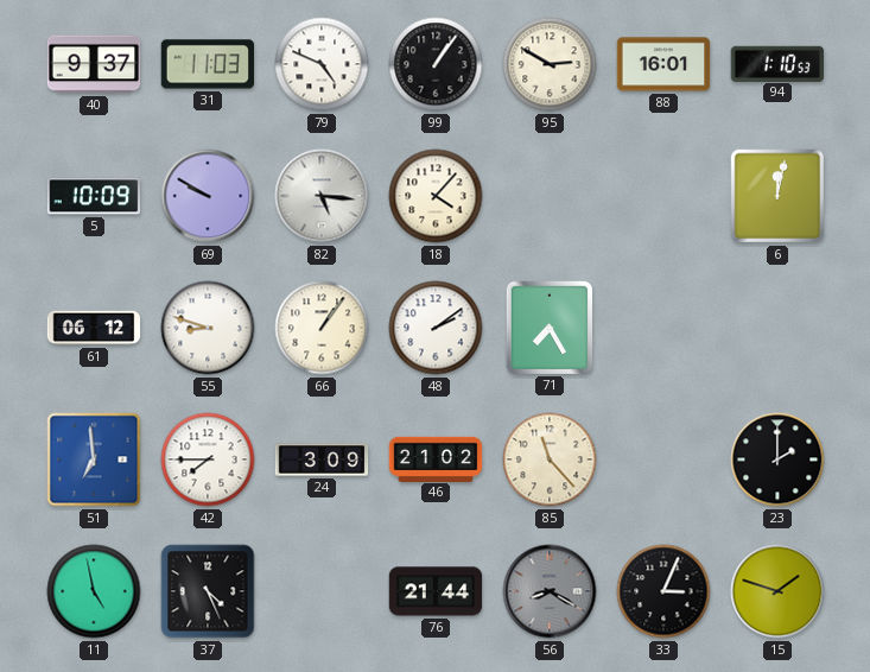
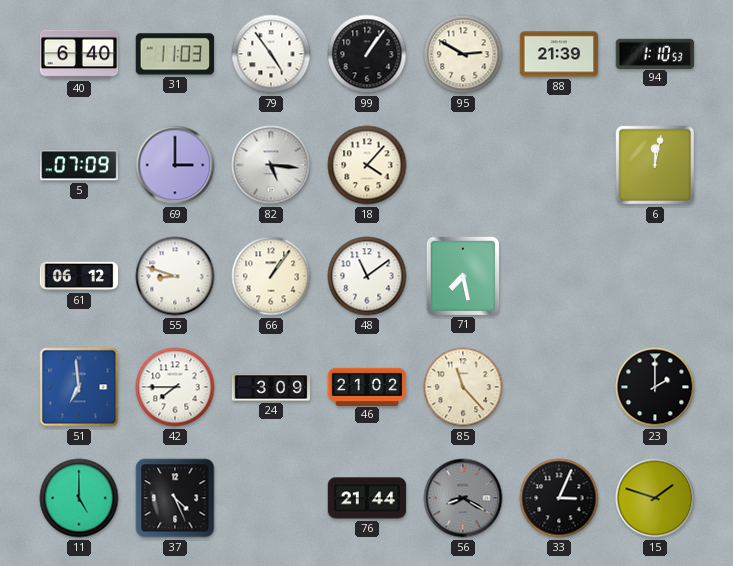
40: 9:37 -> 6:40
79: 4:49 -> 4:54
88: 16:01 -> 21:39
5: 10:09 -> 07:09
69: 9:50 -> 3:00
48: 2:09 -> 11:09
71: 7:25 -> 7:28
11: 4:58 -> 5:00
